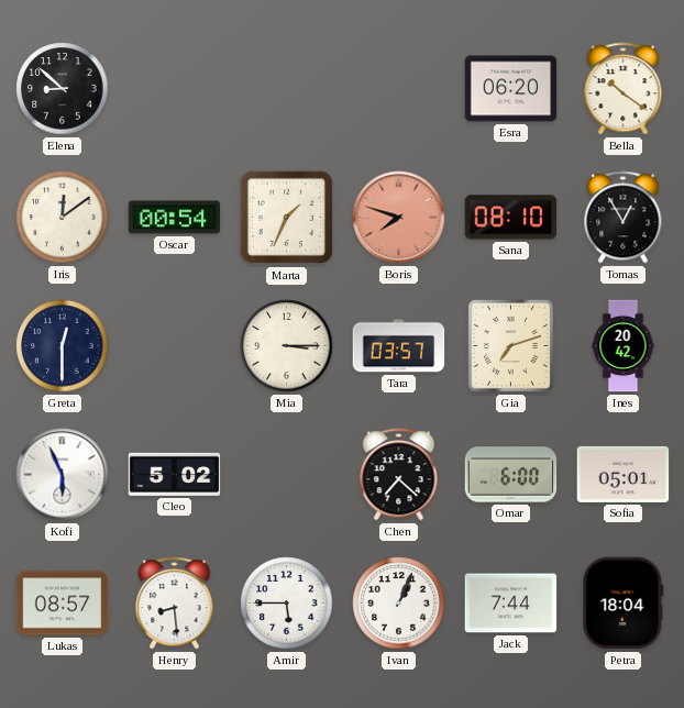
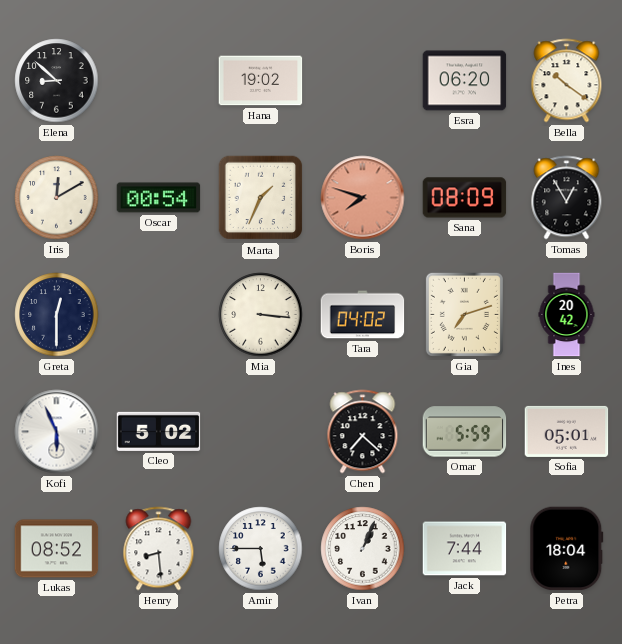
Hana: none -> 19:02
Iris: 12:09 -> 12:10
Sana: 08:10 -> 08:09
Mia: 3:15 -> 3:16
Tara: 03:57 -> 04:02
Omar: 6:00 -> 5:59
Lukas: 08:57 -> 08:52
